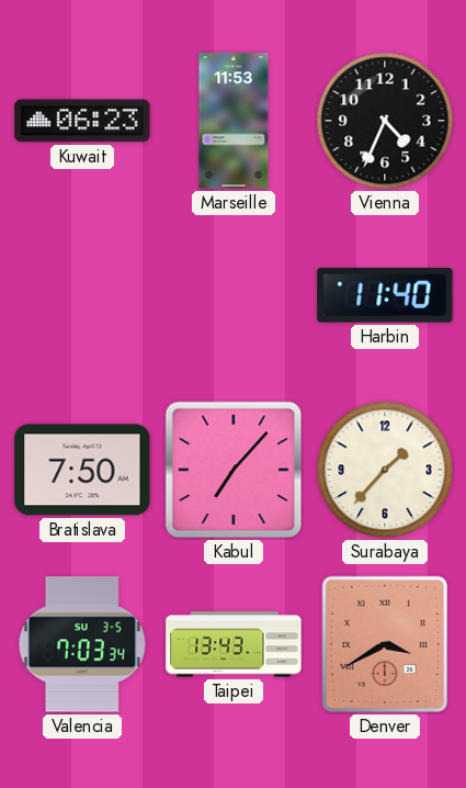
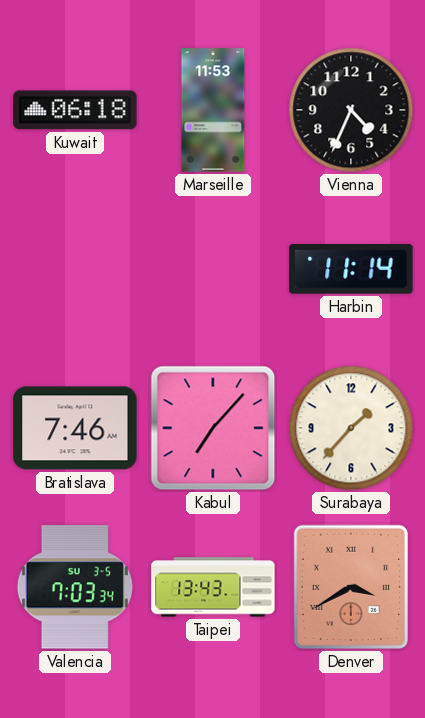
Kuwait: 06:23 -> 06:18
Harbin: 11:40 -> 11:14
Bratislava: 7:50 -> 7:46
